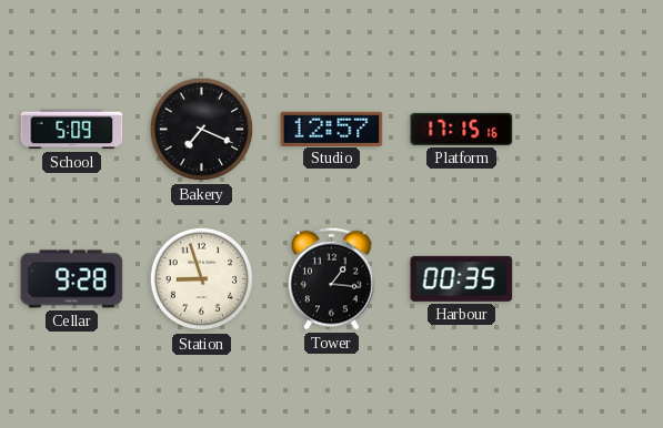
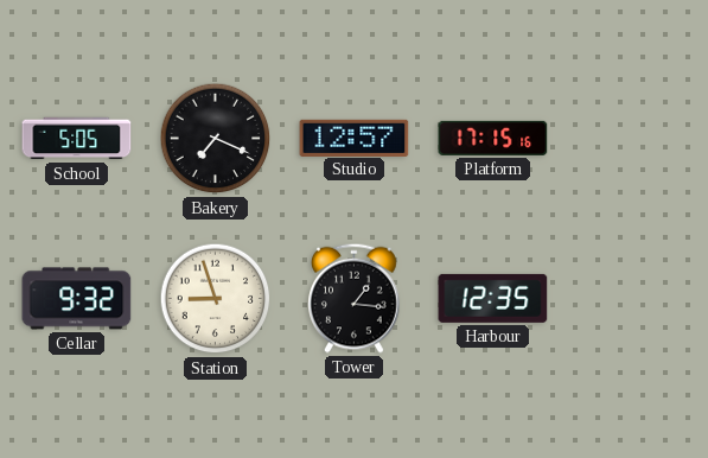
School: 5:09 -> 5:05
Cellar: 9:28 -> 9:32
Harbour: 00:35 -> 12:35
